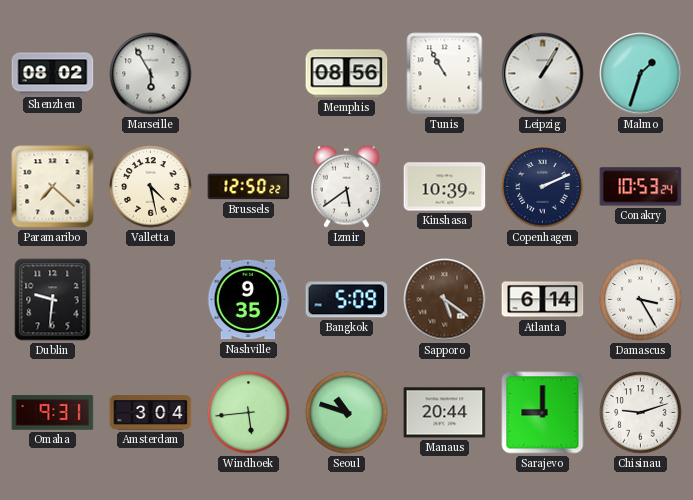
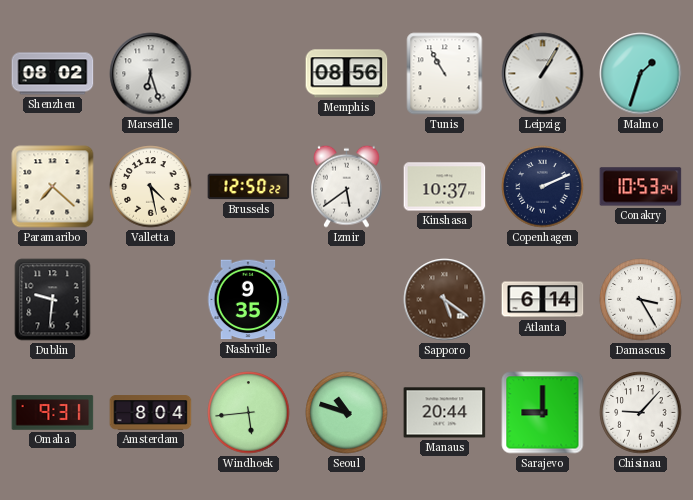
Marseille: 5:55 -> 6:27
Kinshasa: 10:39 -> 10:37
Bangkok: 5:09 -> none
Amsterdam: 3:04 -> 8:04
Chisinau: 9:12 -> 9:07
